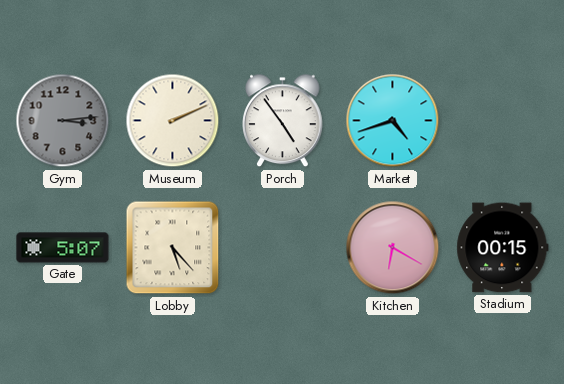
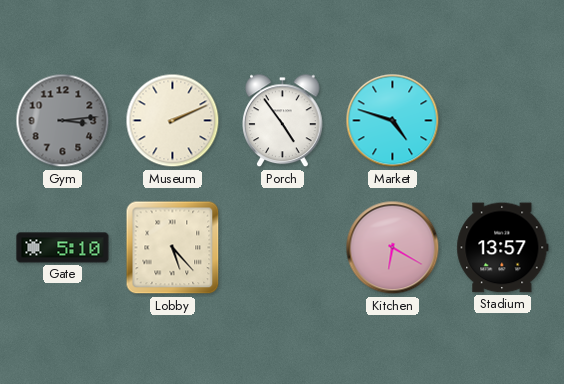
Market: 4:42 -> 4:48
Gate: 5:07 -> 5:10
Stadium: 00:15 -> 13:57
